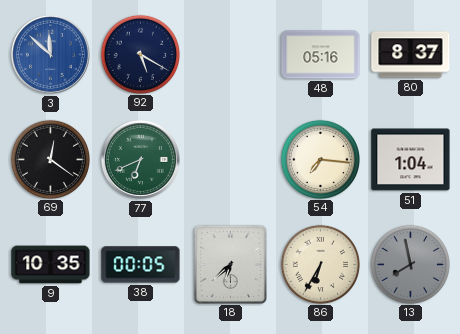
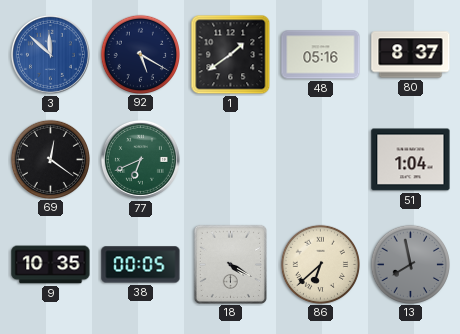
1: none -> 1:39
54: 7:16 -> none
18: 6:38 -> 4:20
86: 6:35 -> 6:38
